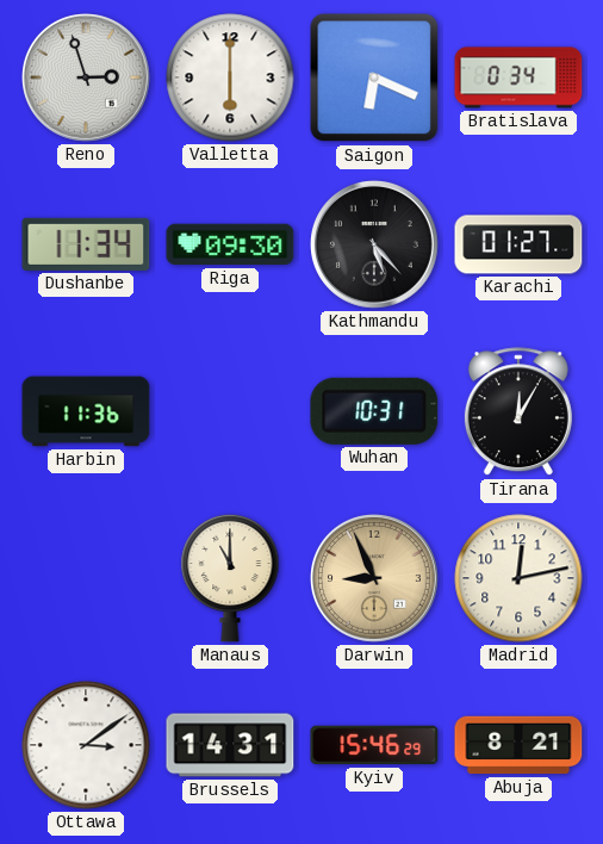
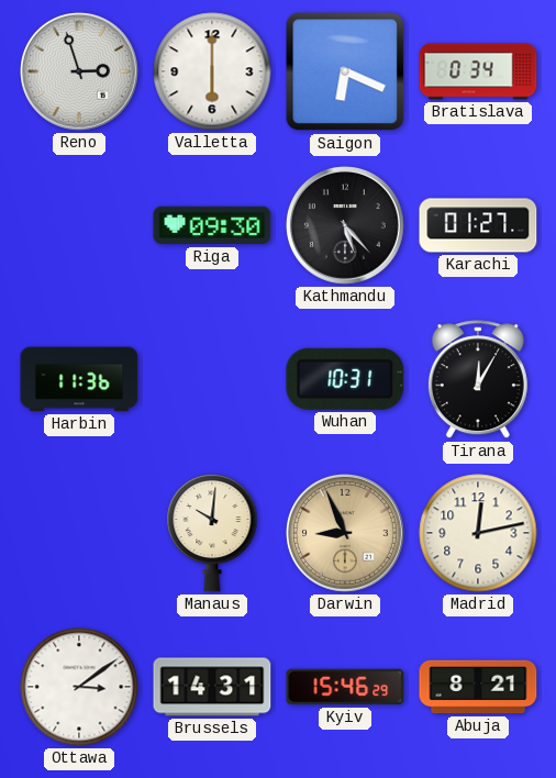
Dushanbe: 11:34 -> none
Manaus: 11:00 -> 10:01
